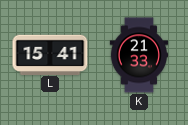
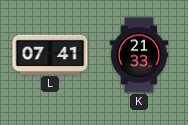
L: 15:41 -> 07:41
